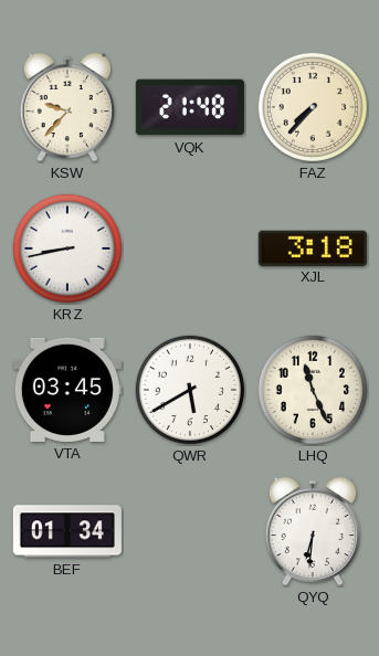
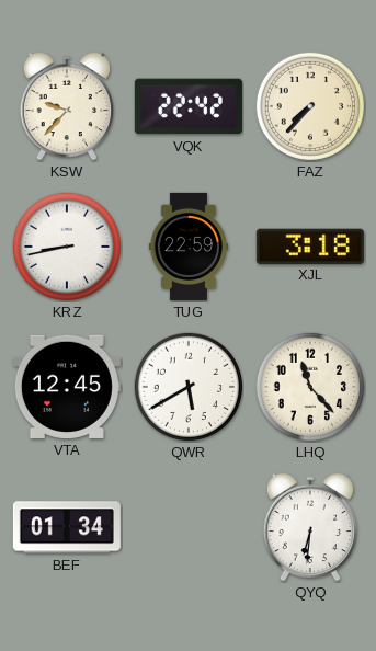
VQK: 21:48 -> 22:42
TUG: none -> 22:59
VTA: 03:45 -> 12:45
LHQ: 11:26 -> 11:23
